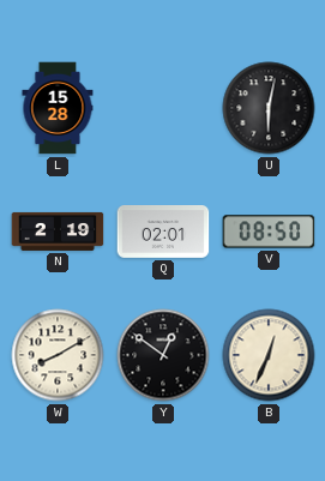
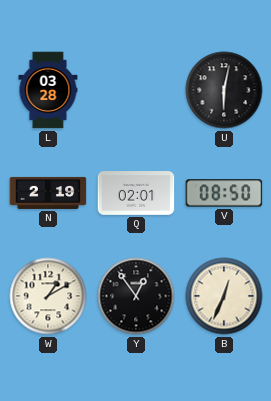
L: 15:28 -> 03:28
W: 8:10 -> 1:10
Y: 12:51 -> 12:54
